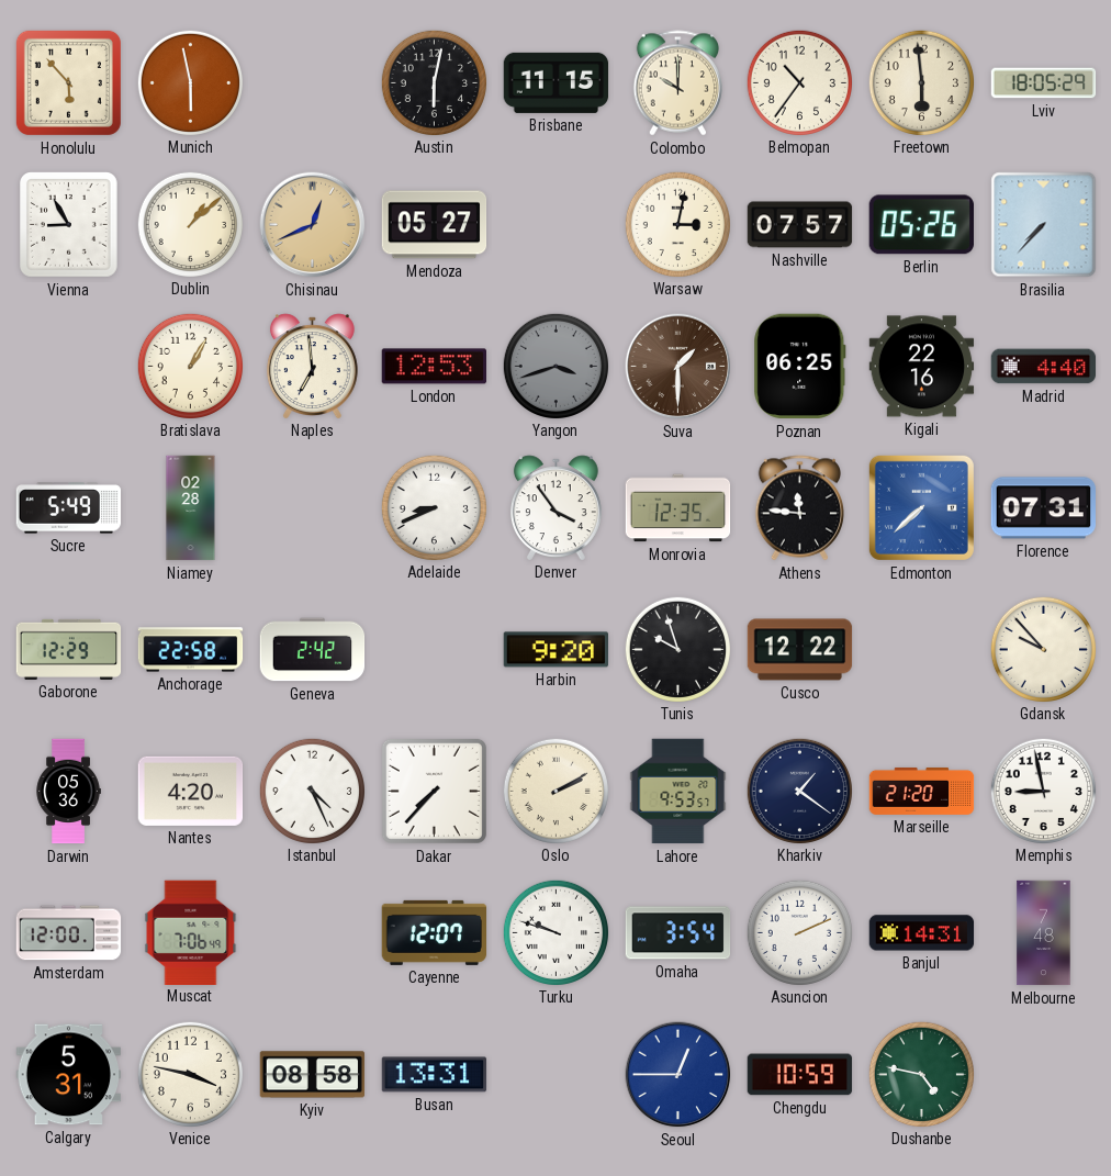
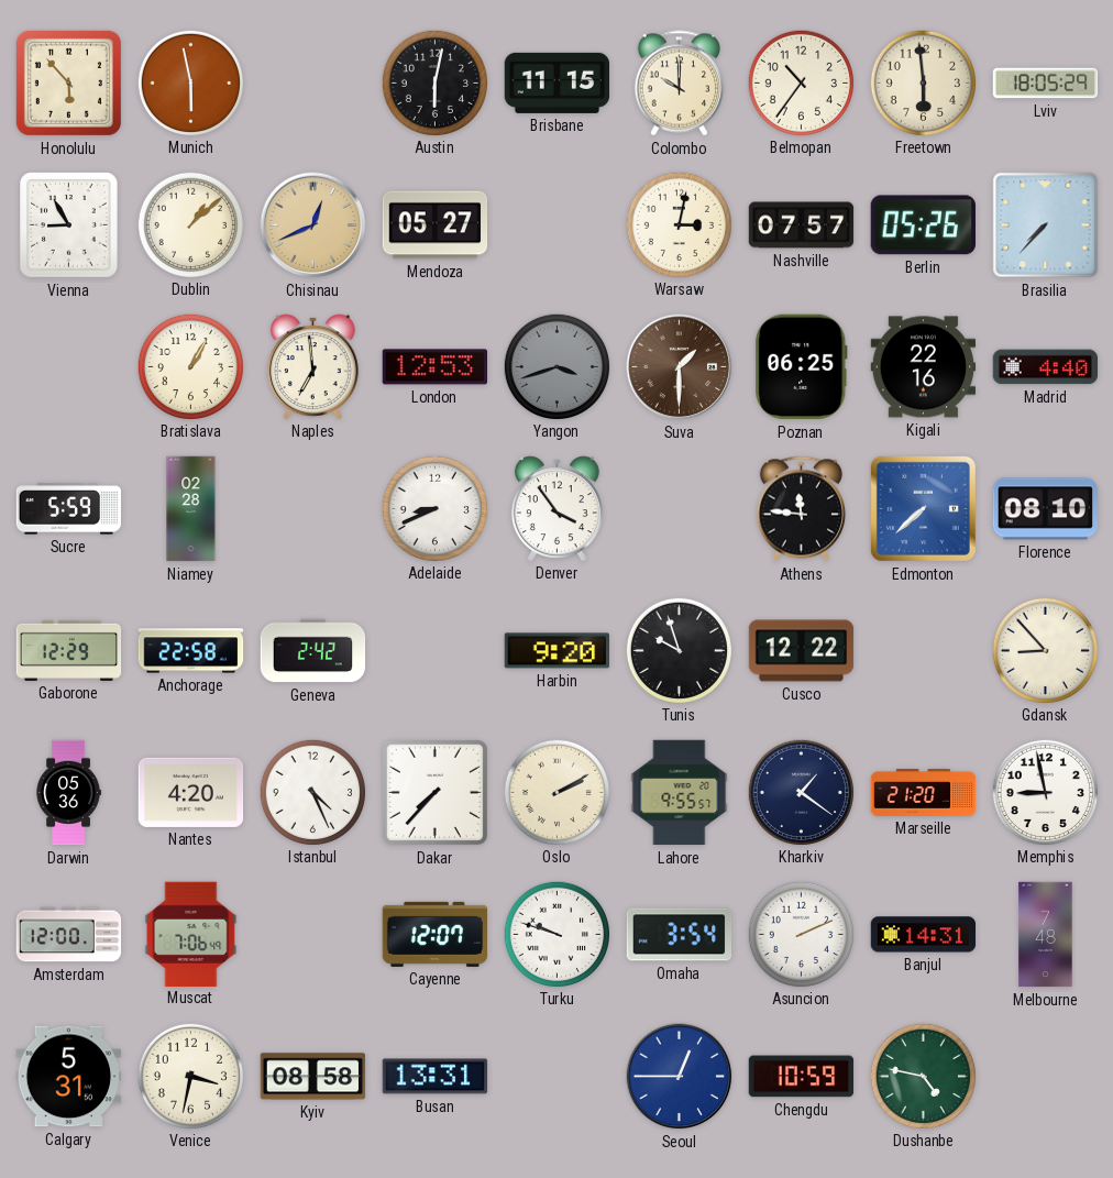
Sucre: 5:49 -> 5:59
Monrovia: 12:35 -> none
Florence: 07:31 -> 08:10
Gdansk: 9:53 -> 8:53
Lahore: 9:53 -> 9:55
Venice: 3:47 -> 3:32
